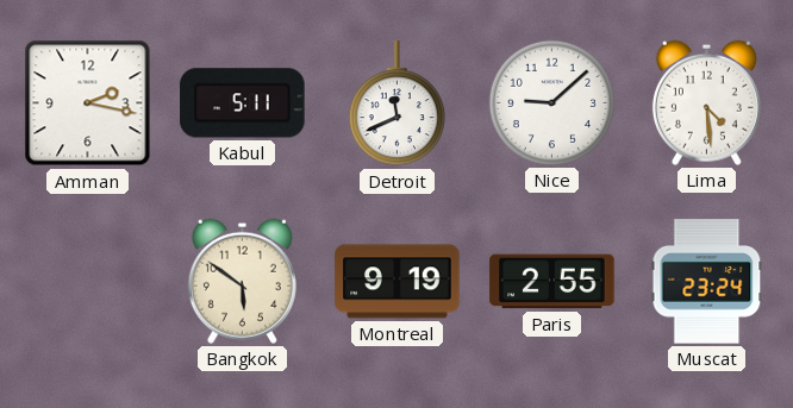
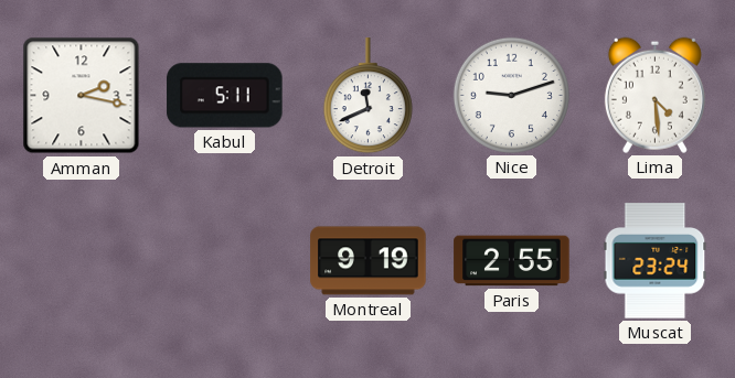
Nice: 9:08 -> 9:12
Bangkok: 5:51 -> none
